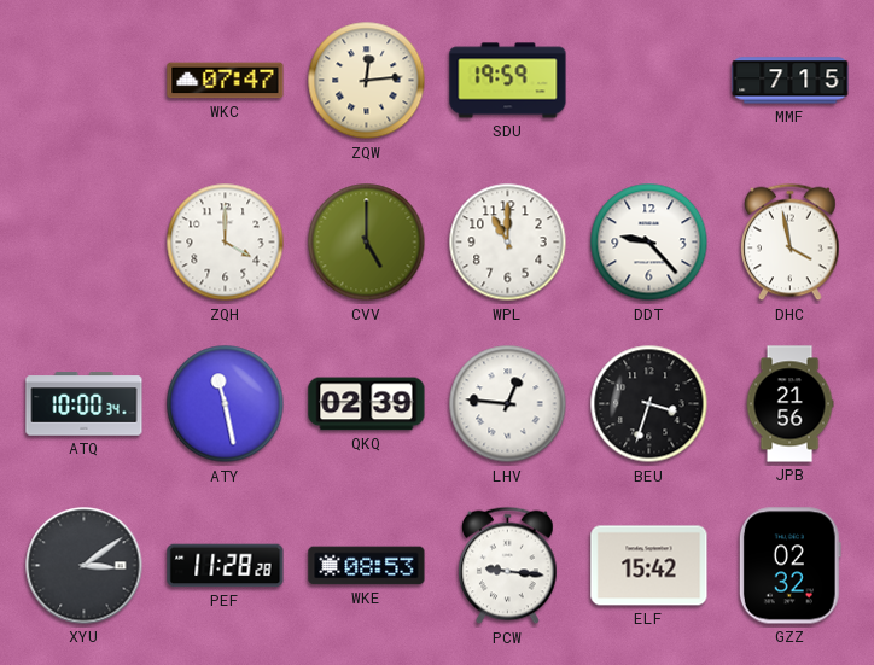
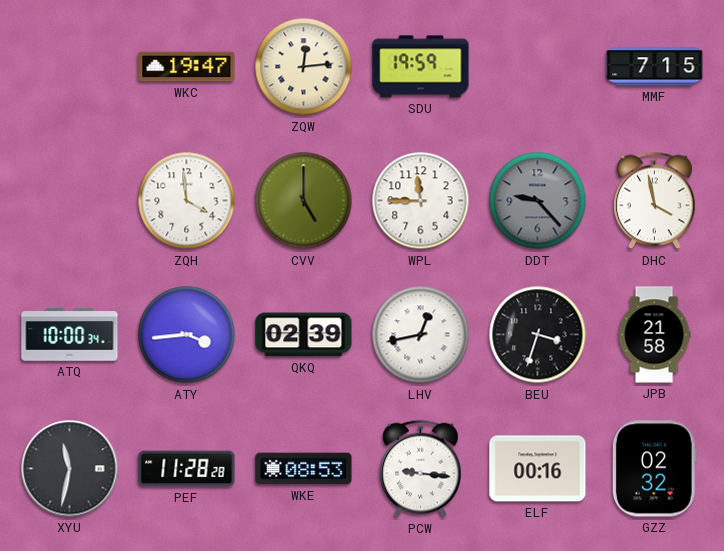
WKC: 07:47 -> 19:47
ZQH: 4:00 -> 3:59
WPL: 11:00 -> 11:45
DDT dial: white -> grey
ATY: 11:28 -> 3:44
LHV: 12:46 -> 12:43
JPB: 21:56 -> 21:58
XYU: 3:09 -> 11:32
ELF: 15:42 -> 00:16
